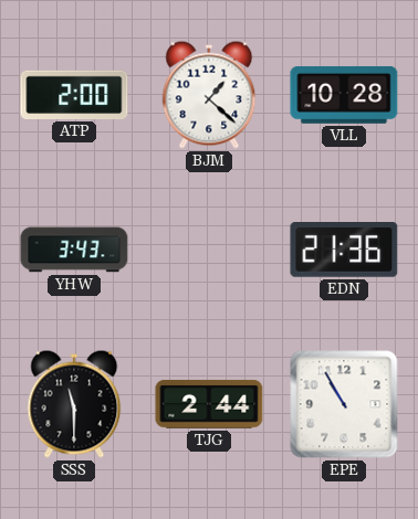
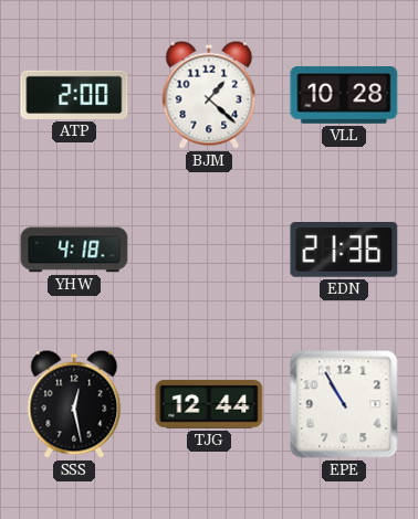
YHW: 3:43 -> 4:18
SSS: 11:30 -> 12:28
TJG: 2:44 -> 12:44
